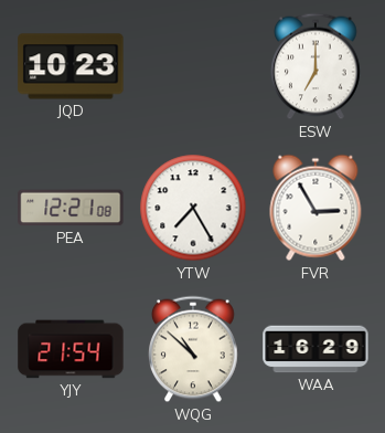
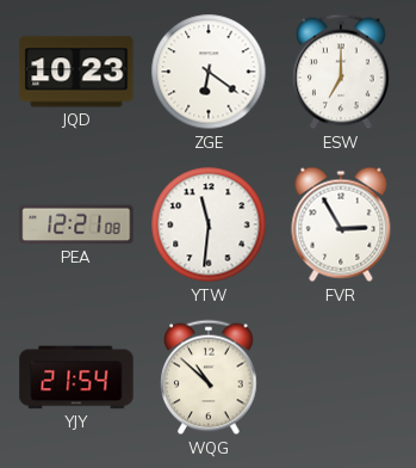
ZGE: none -> 6:21
YTW: 7:25 -> 11:31
WAA: 16:29 -> none
